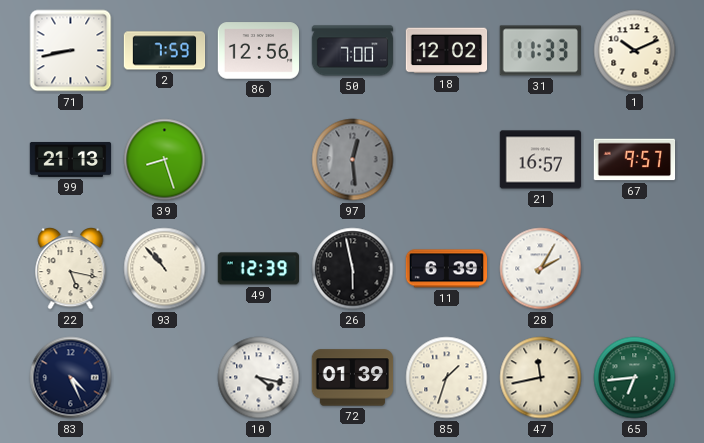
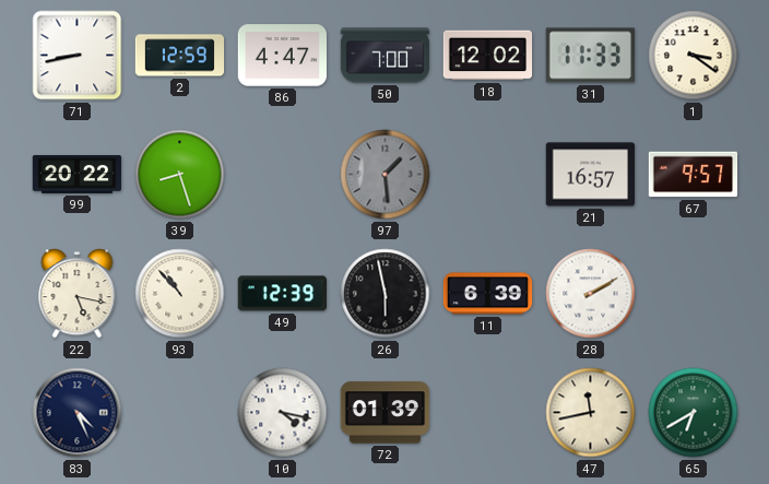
2: 7:59 -> 12:59
86: 12:56 -> 4:47
1: 10:11 -> 3:21
99: 21:13 -> 20:22
97: 12:29 -> 1:29
28: 2:05 -> 2:10
85: 1:33 -> none
65: 6:44 -> 6:40
